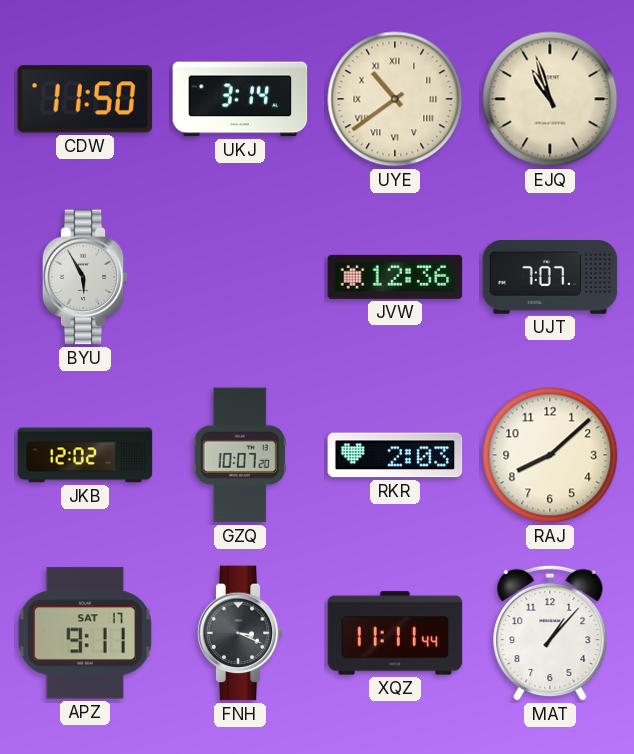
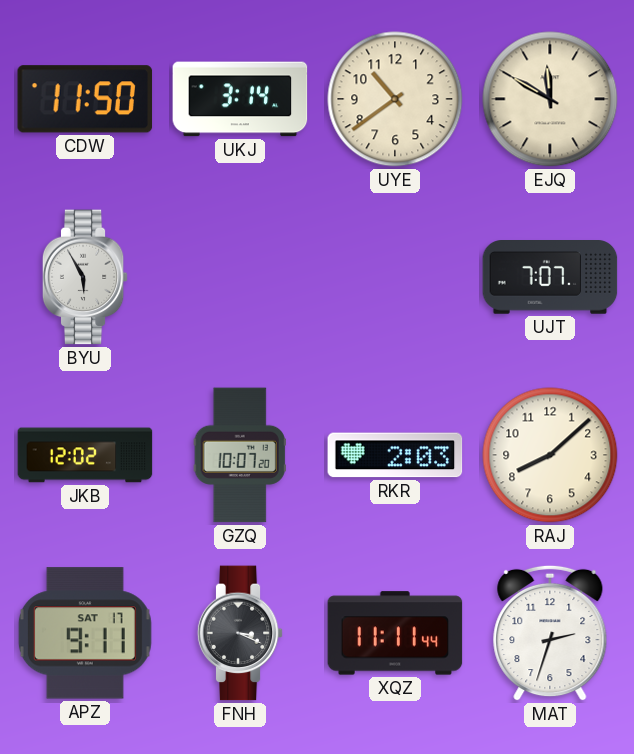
UYE numerals: Roman -> Arabic
EJQ: 10:57 -> 11:50
JVW: 12:36 -> none
MAT: 1:07 -> 2:33
